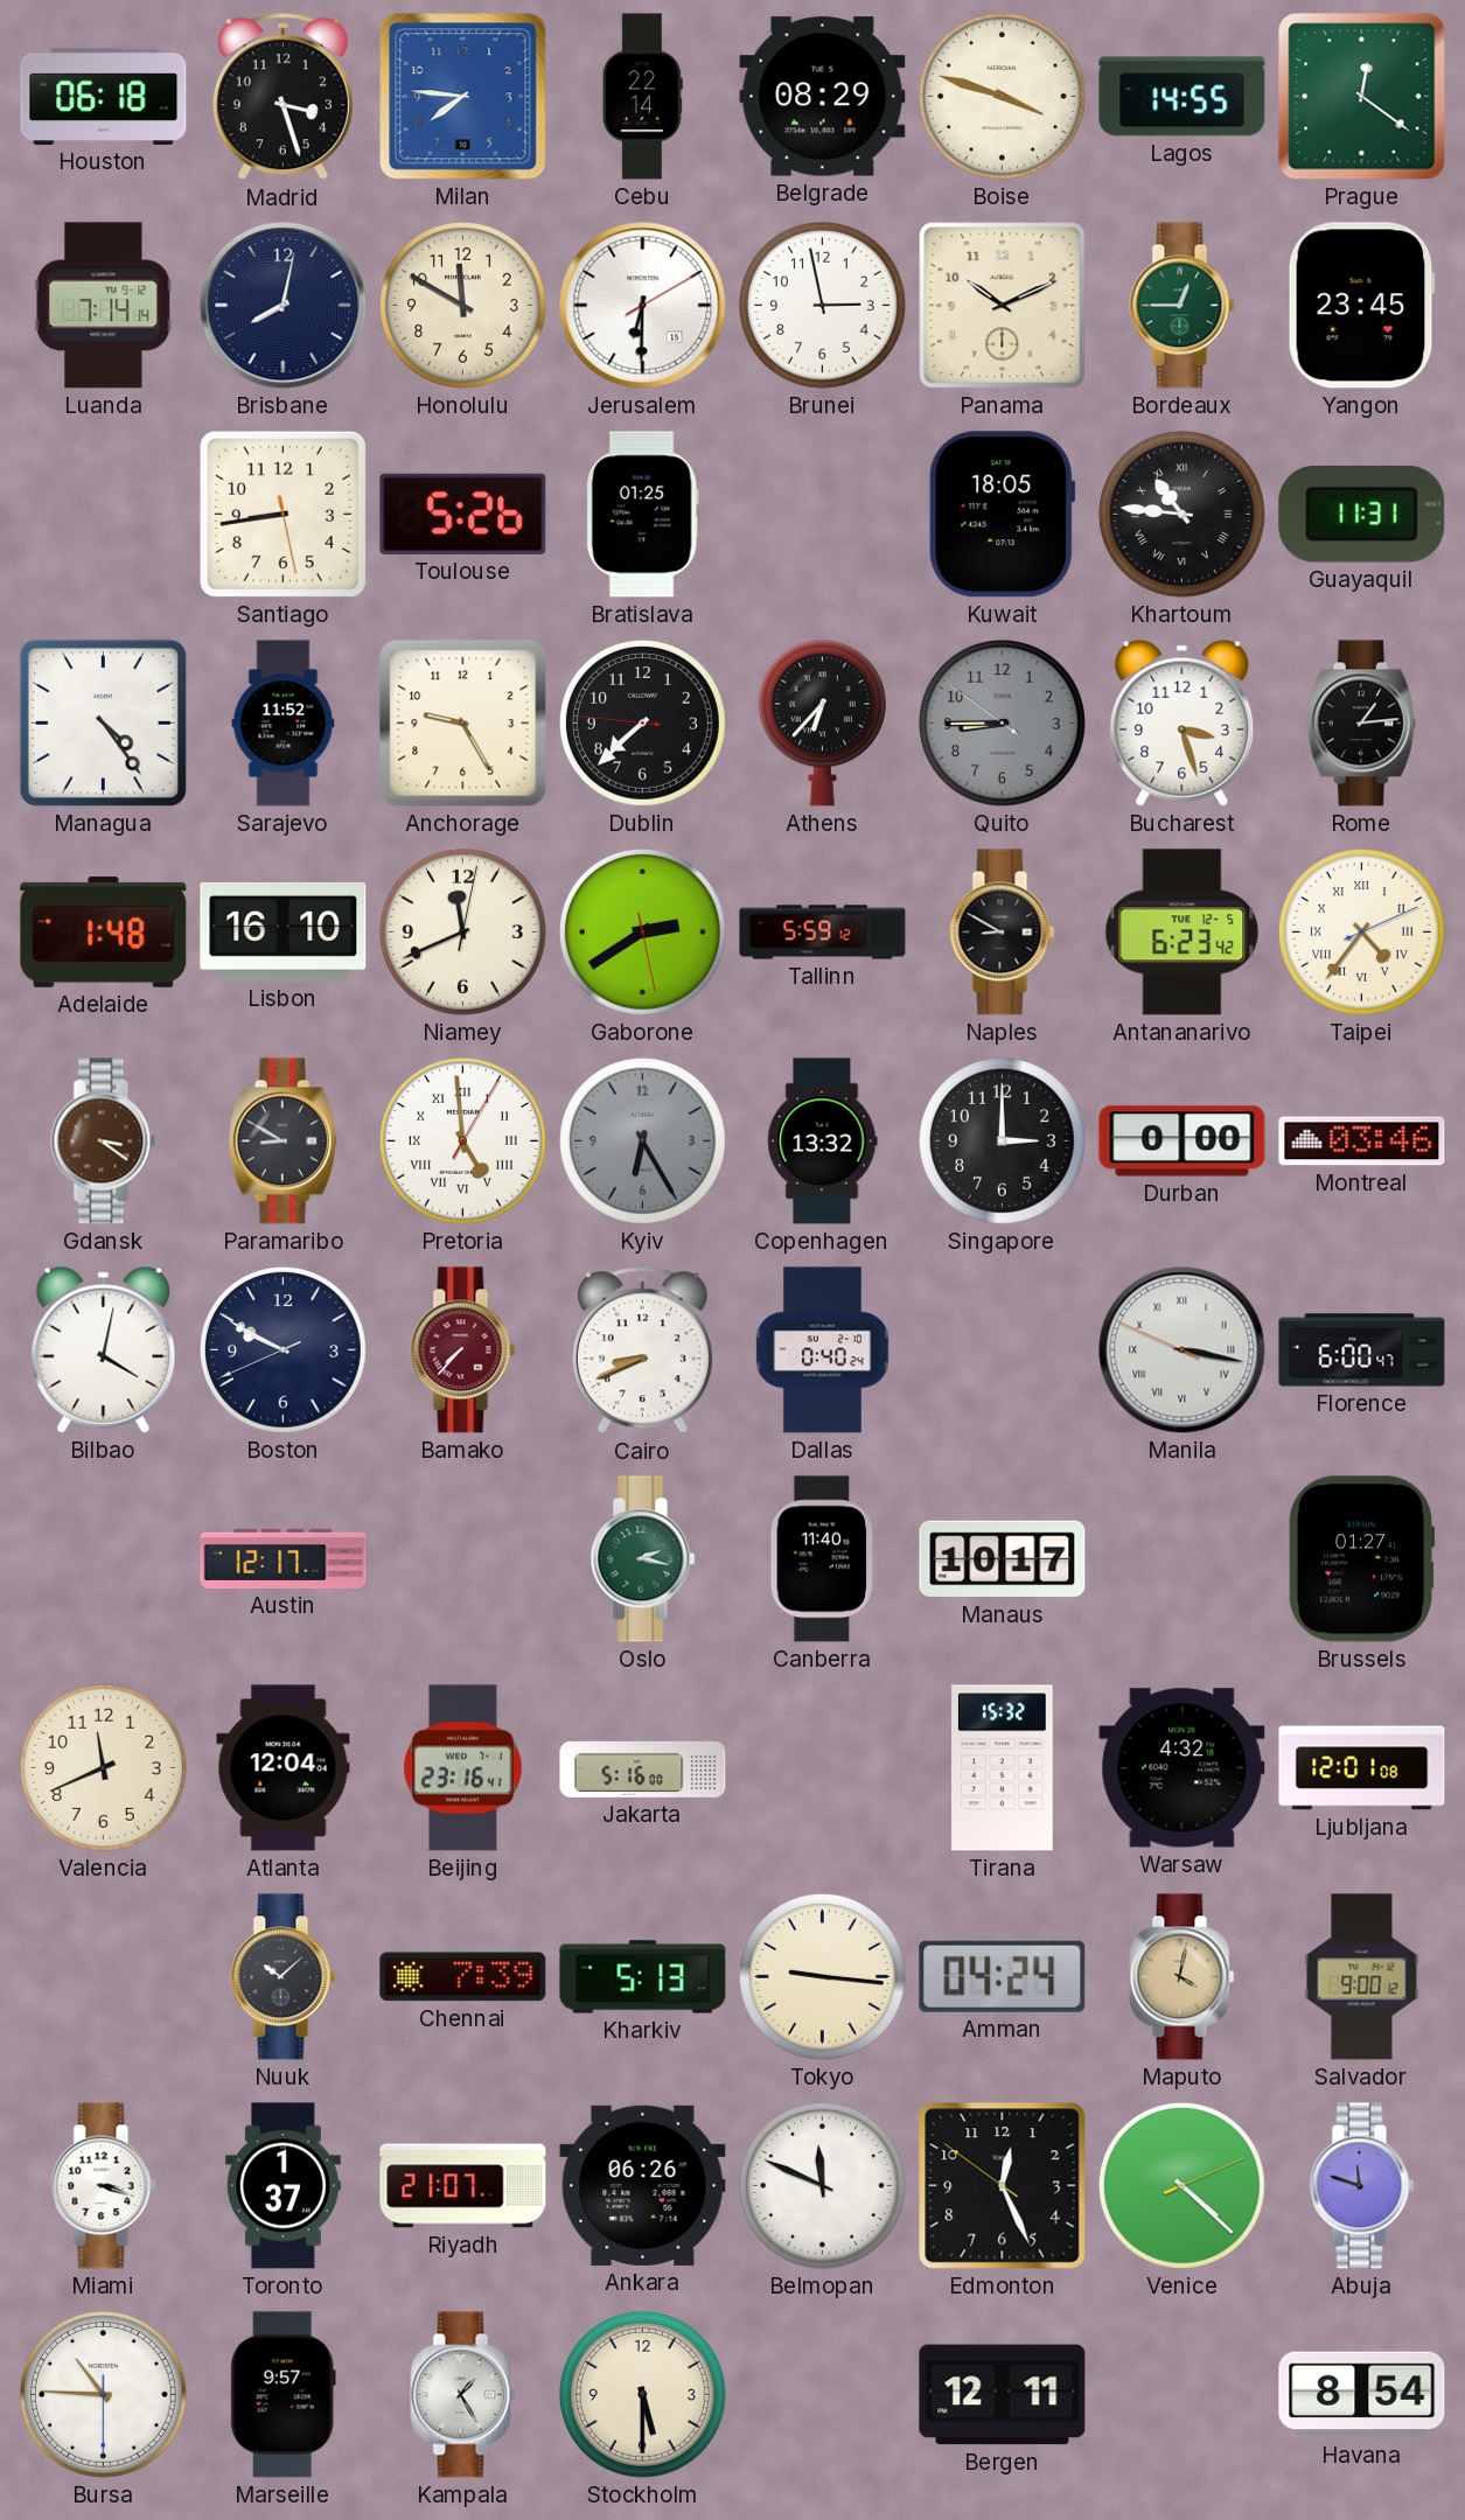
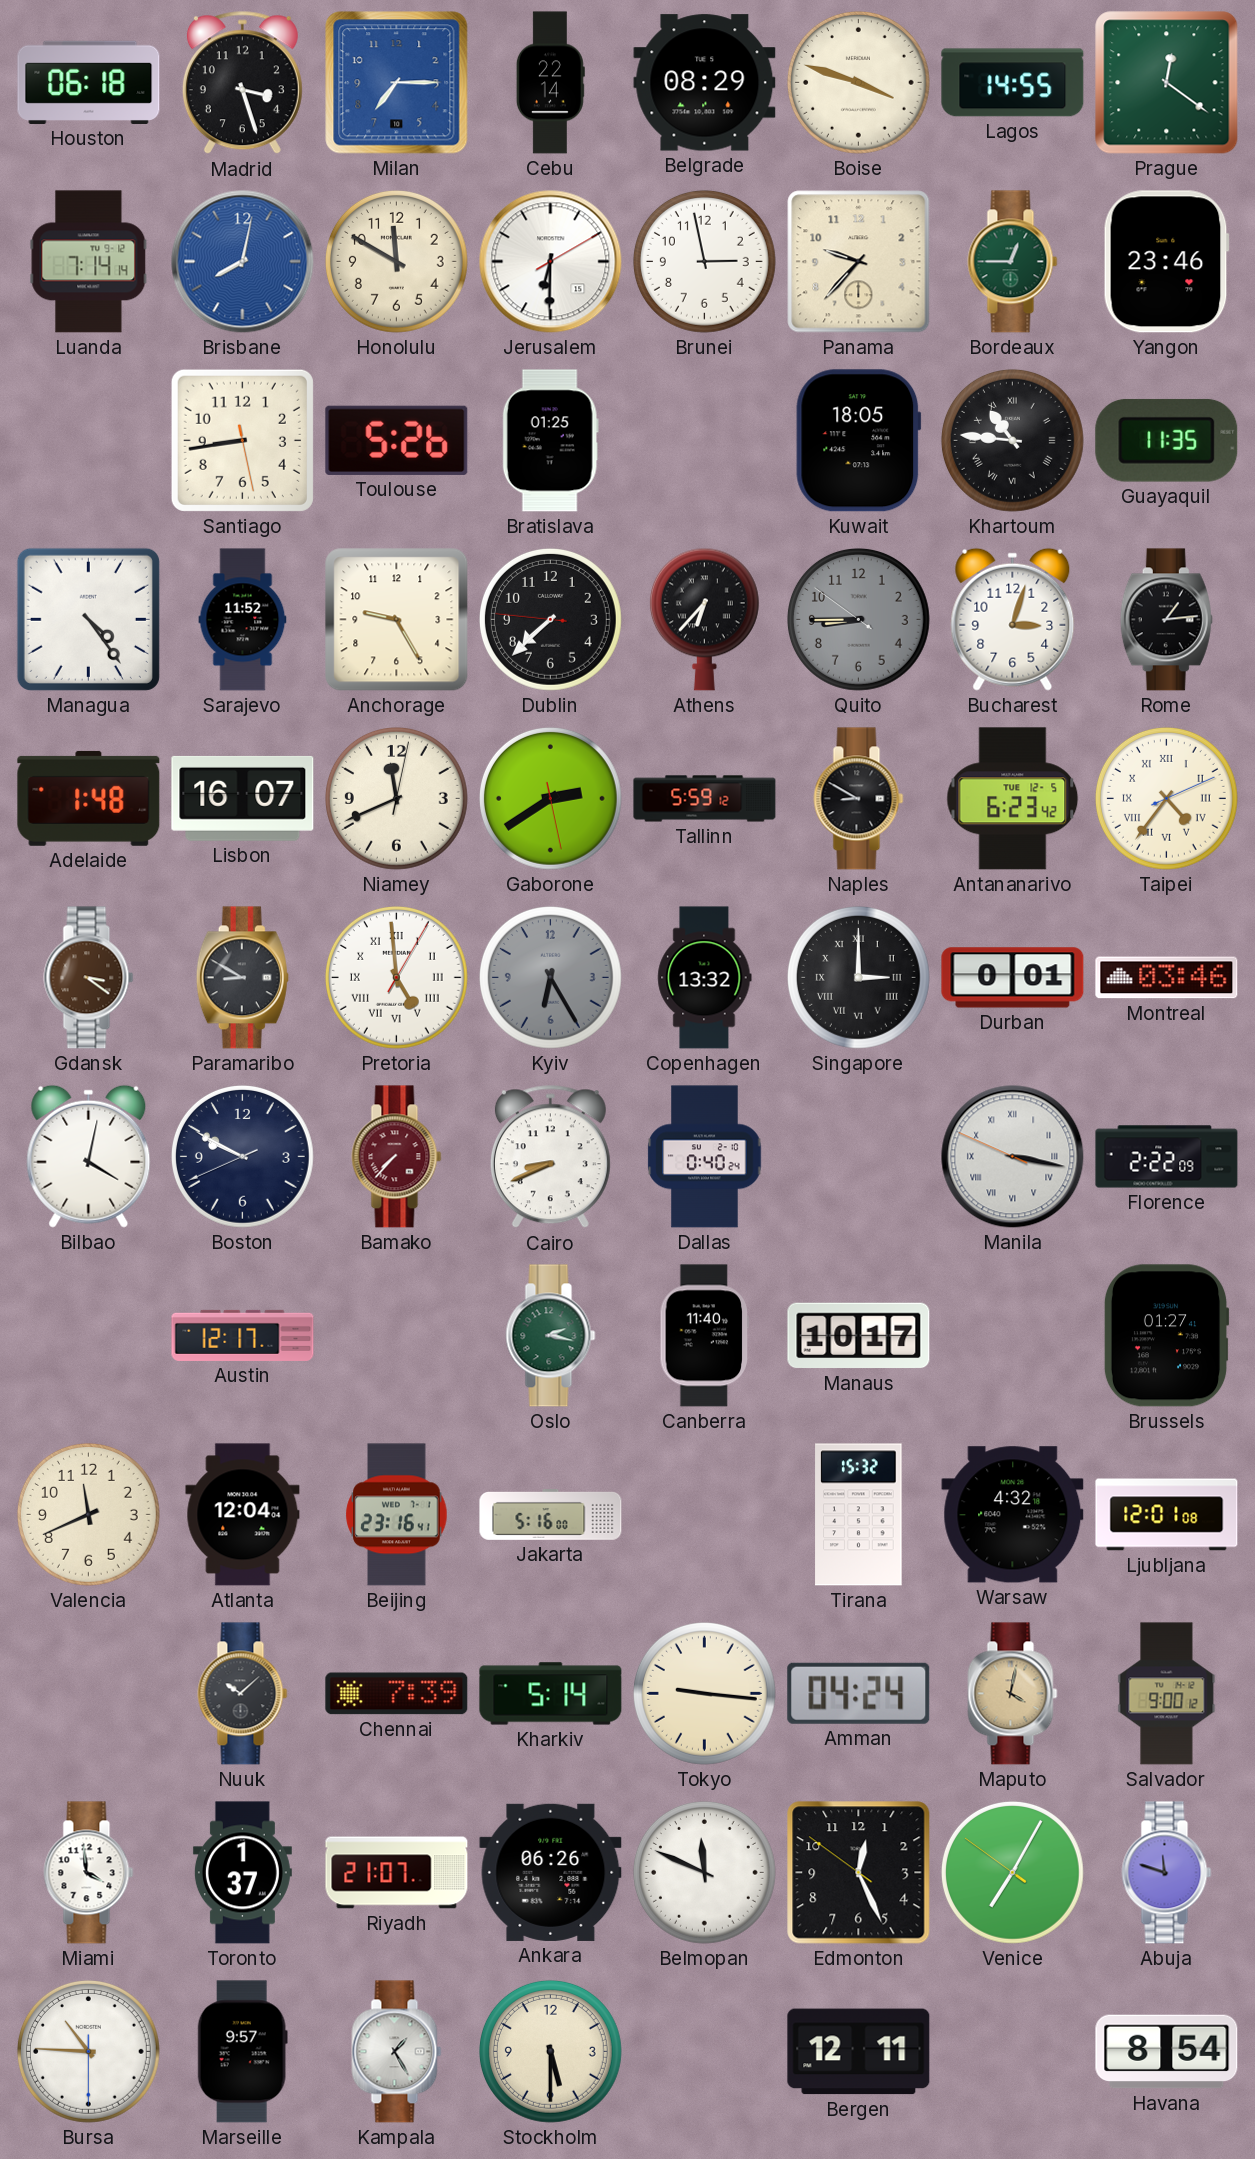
Milan: 7:46 -> 7:15
Brisbane dial: navy -> blue
Panama: 10:11 -> 9:37
Yangon: 23:45 -> 23:46
Guayaquil: 11:31 -> 11:35
Bucharest: 3:27 -> 3:03
Lisbon: 16:10 -> 16:07
Singapore numerals: Arabic -> Roman
Durban: 0:00 -> 0:01
Florence: 6:00 -> 2:22
Kharkiv: 5:13 -> 5:14
Miami: 3:18 -> 3:59
Venice: 4:22 -> 7:04
